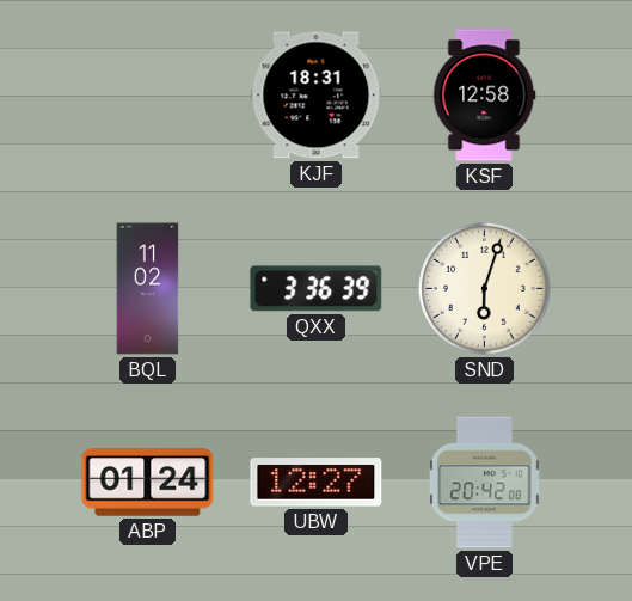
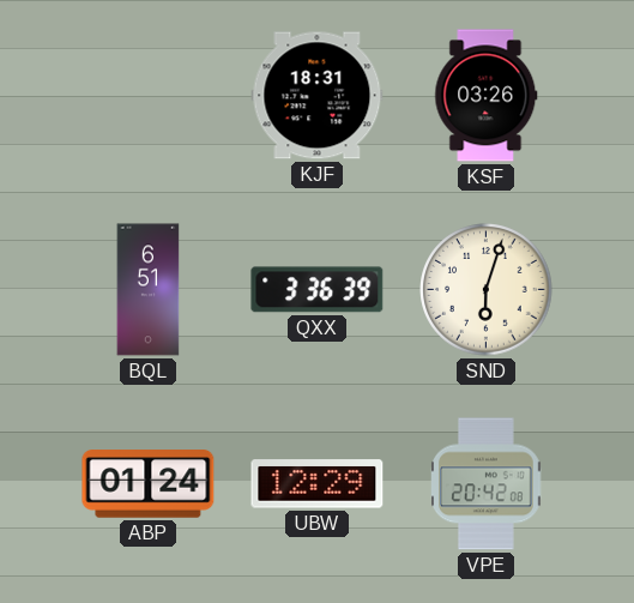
KSF: 12:58 -> 03:26
BQL: 11:02 -> 6:51
UBW: 12:27 -> 12:29
